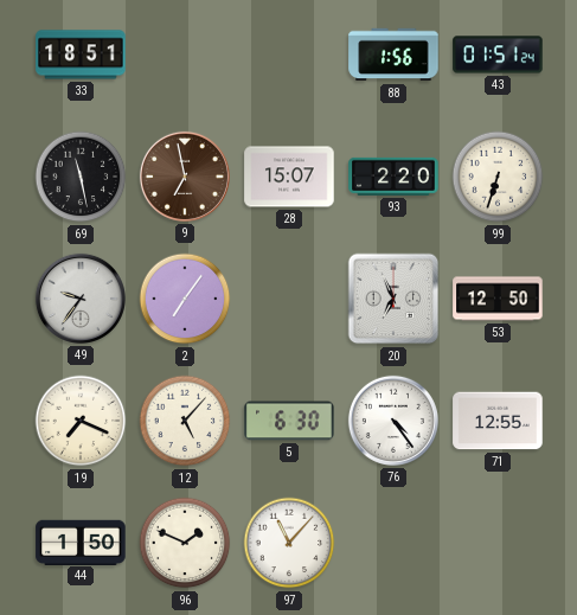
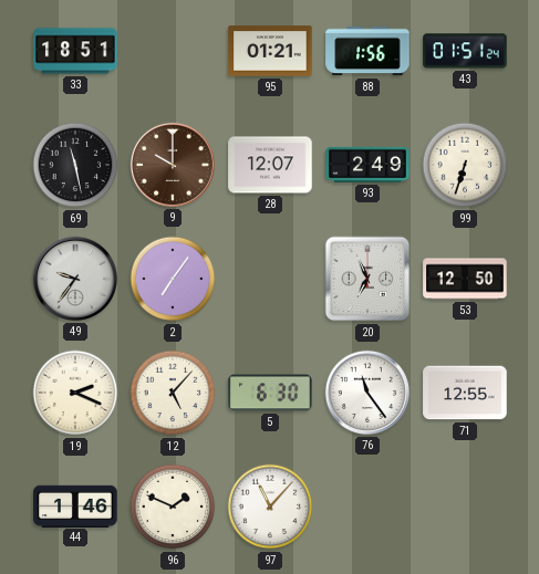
95: none -> 01:21
9: 6:58 -> 10:00
28: 15:07 -> 12:07
93: 2:20 -> 2:49
19: 7:19 -> 2:19
76: 4:24 -> 11:24
44: 1:50 -> 1:46
